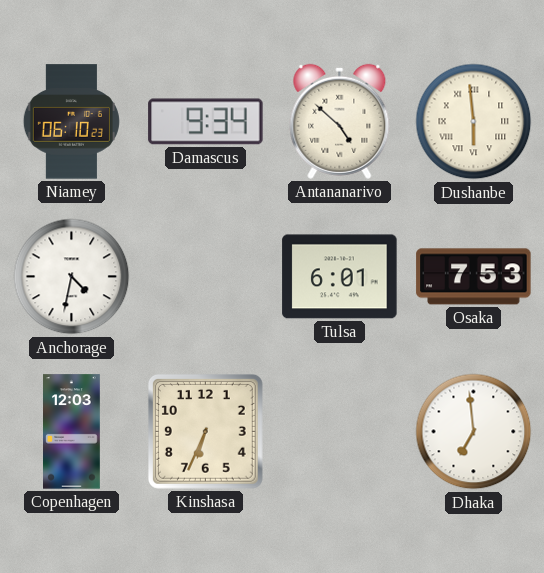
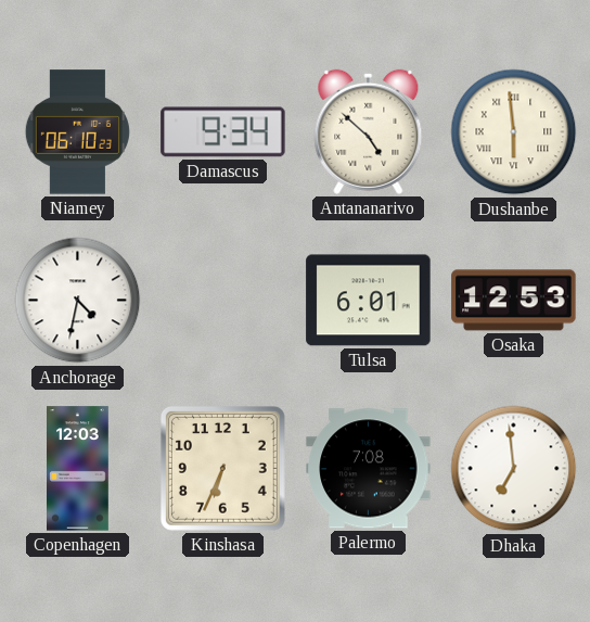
Osaka: 7:53 -> 12:53
Palermo: none -> 7:08
